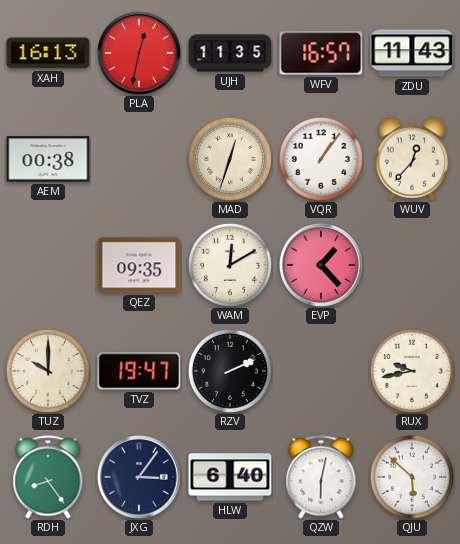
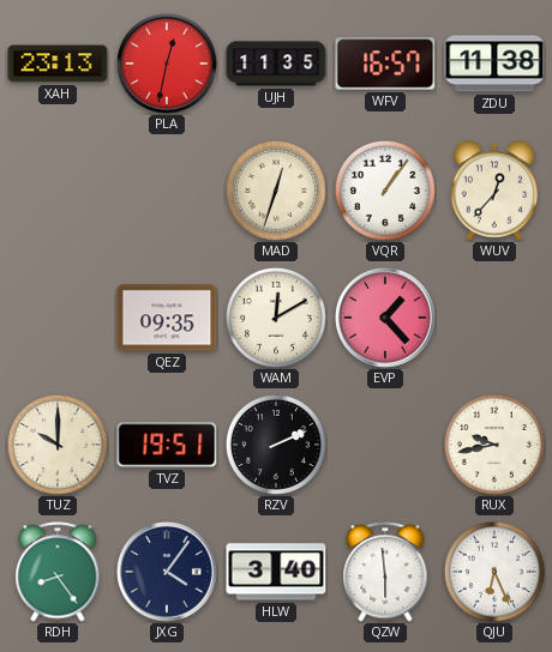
XAH: 16:13 -> 23:13
ZDU: 11:43 -> 11:38
AEM: 00:38 -> none
TVZ: 19:47 -> 19:51
JXG: 3:06 -> 4:06
HLW: 6:40 -> 3:40
QZW: 6:02 -> 5:59
QJU: 5:52 -> 6:26
